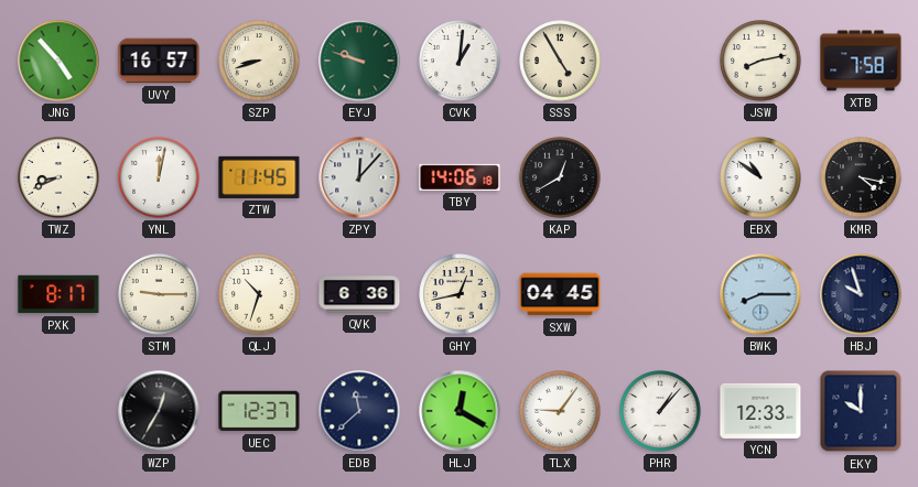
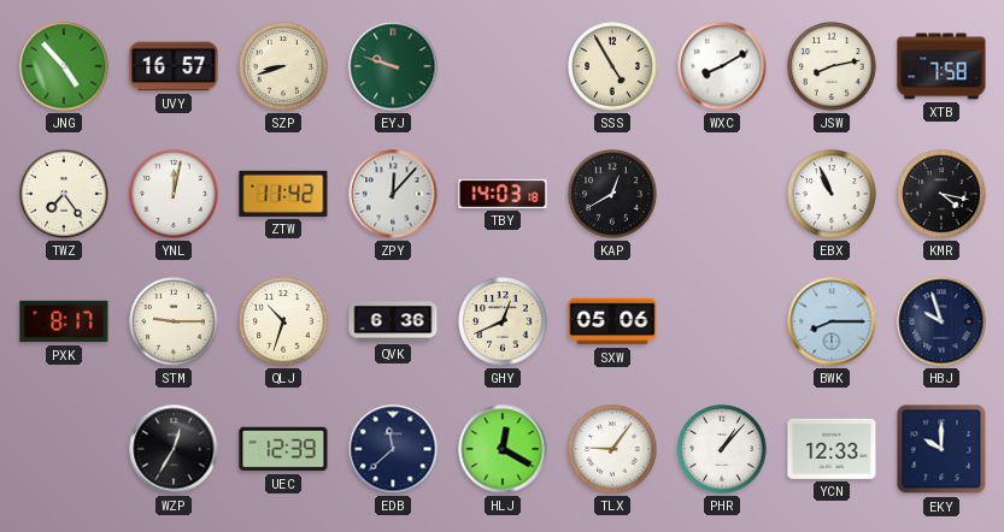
CVK: 1:01 -> none
WXC: none -> 8:10
TWZ: 8:41 -> 7:24
ZTW: 11:45 -> 11:42
TBY: 14:06 -> 14:03
EBX: 10:51 -> 10:56
GHY: 12:43 -> 12:41
SXW: 04:45 -> 05:06
UEC: 12:37 -> 12:39
